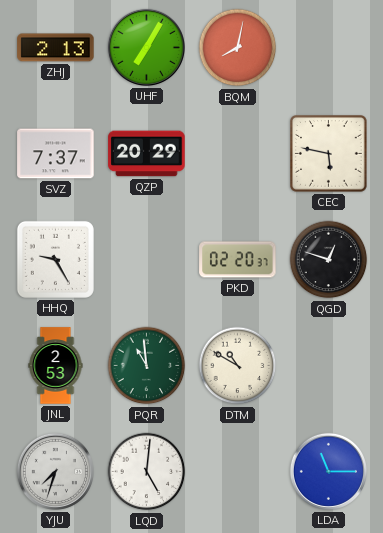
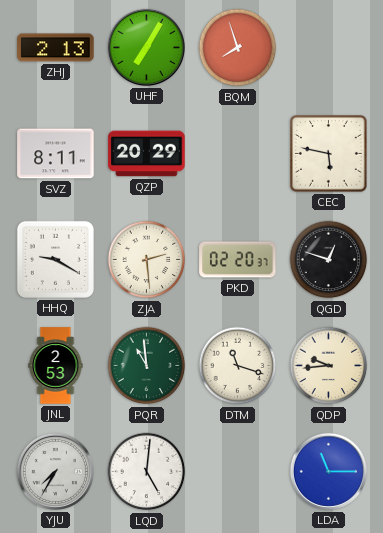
BQM: 8:02 -> 7:57
SVZ: 7:37 -> 8:11
HHQ: 9:25 -> 9:20
ZJA: none -> 2:29
DTM: 10:50 -> 11:18
QDP: none -> 9:44
YJU: 7:33 -> 7:35
